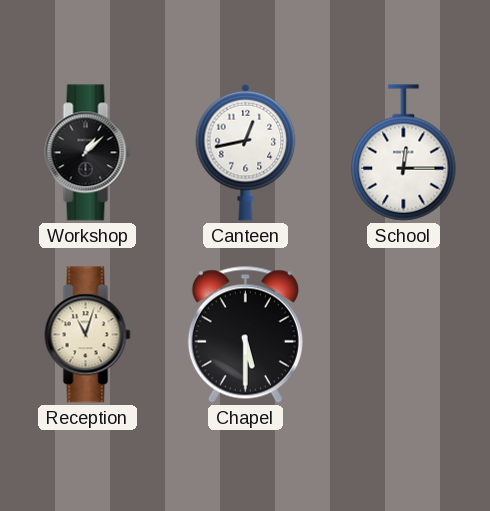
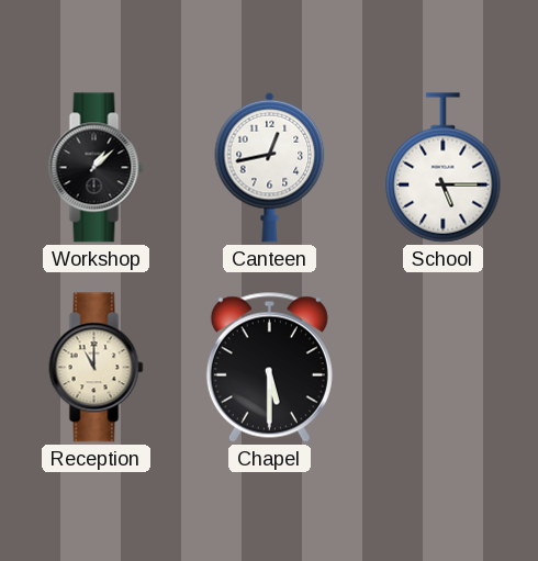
School: 12:15 -> 5:15
Reception: 11:03 -> 11:00
